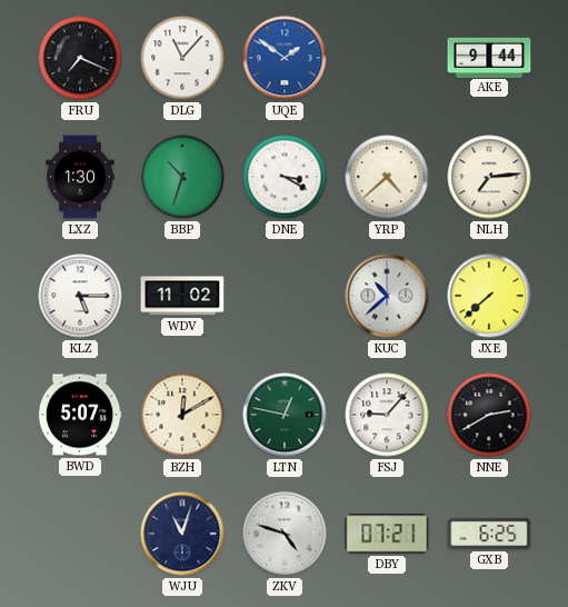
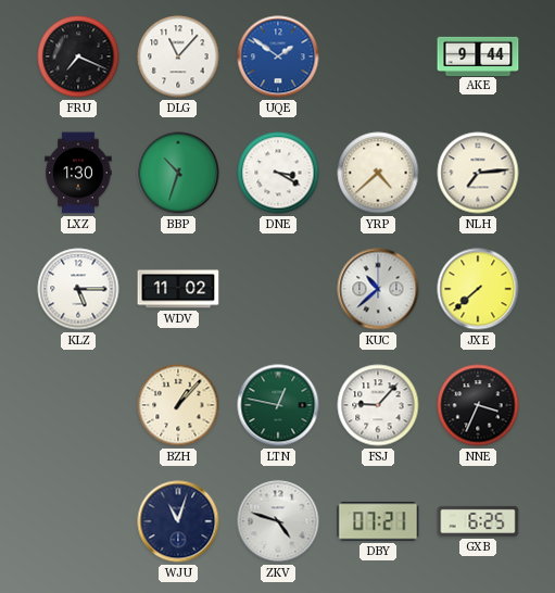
BWD: 5:07 -> none
BZH: 12:10 -> 1:07
NNE: 2:40 -> 3:34
